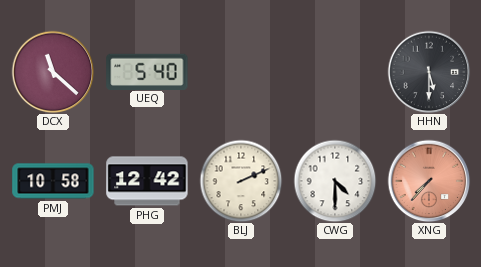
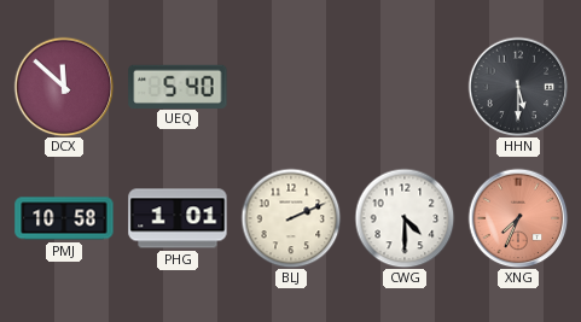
DCX: 11:22 -> 11:52
PHG: 12:42 -> 1:01
XNG: 7:37 -> 7:34
